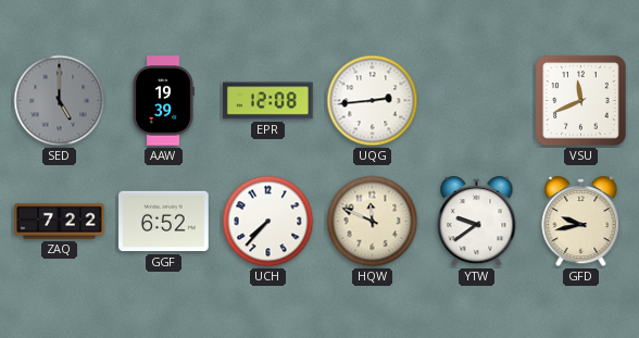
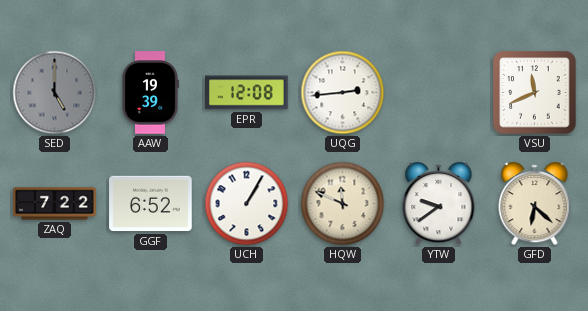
UCH: 7:37 -> 1:05
GFD: 9:43 -> 6:22
